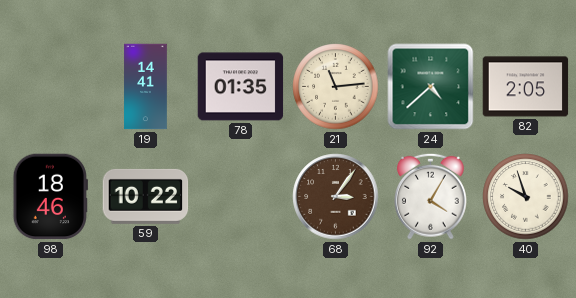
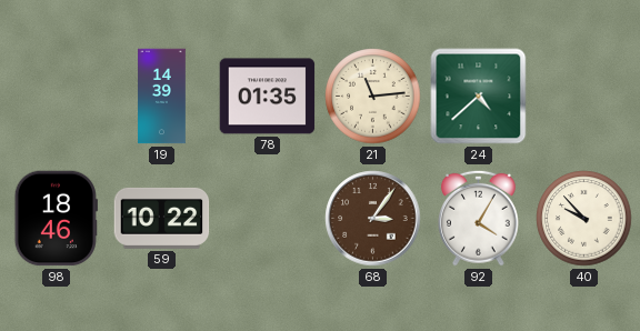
19: 14:41 -> 14:39
82: 2:05 -> none
40: 9:57 -> 9:53
